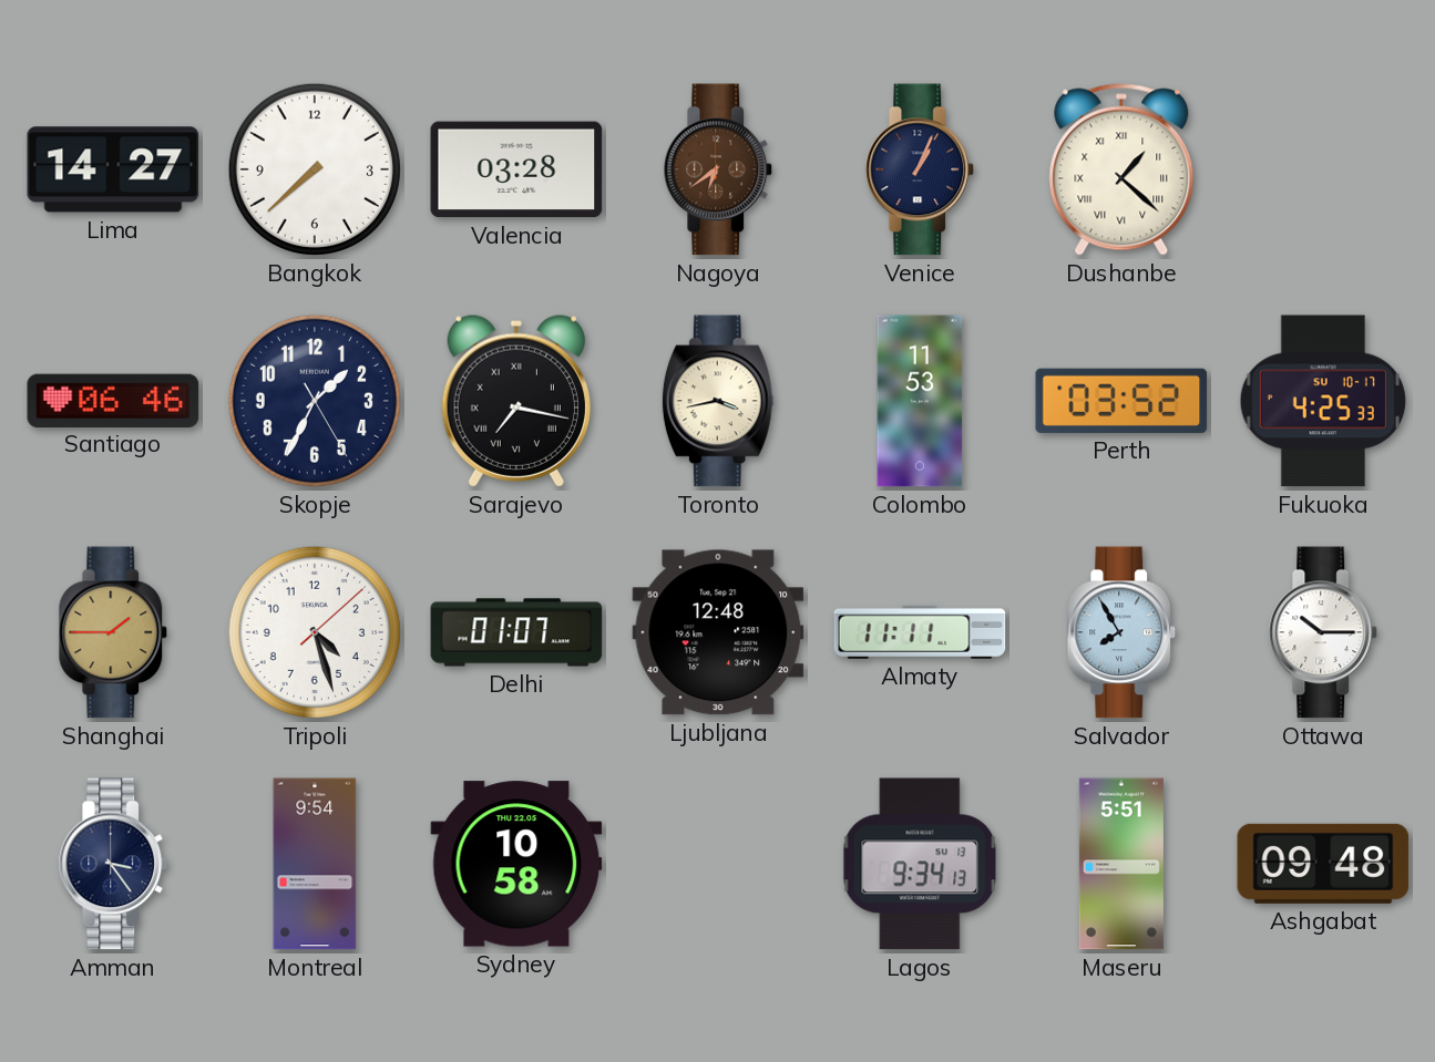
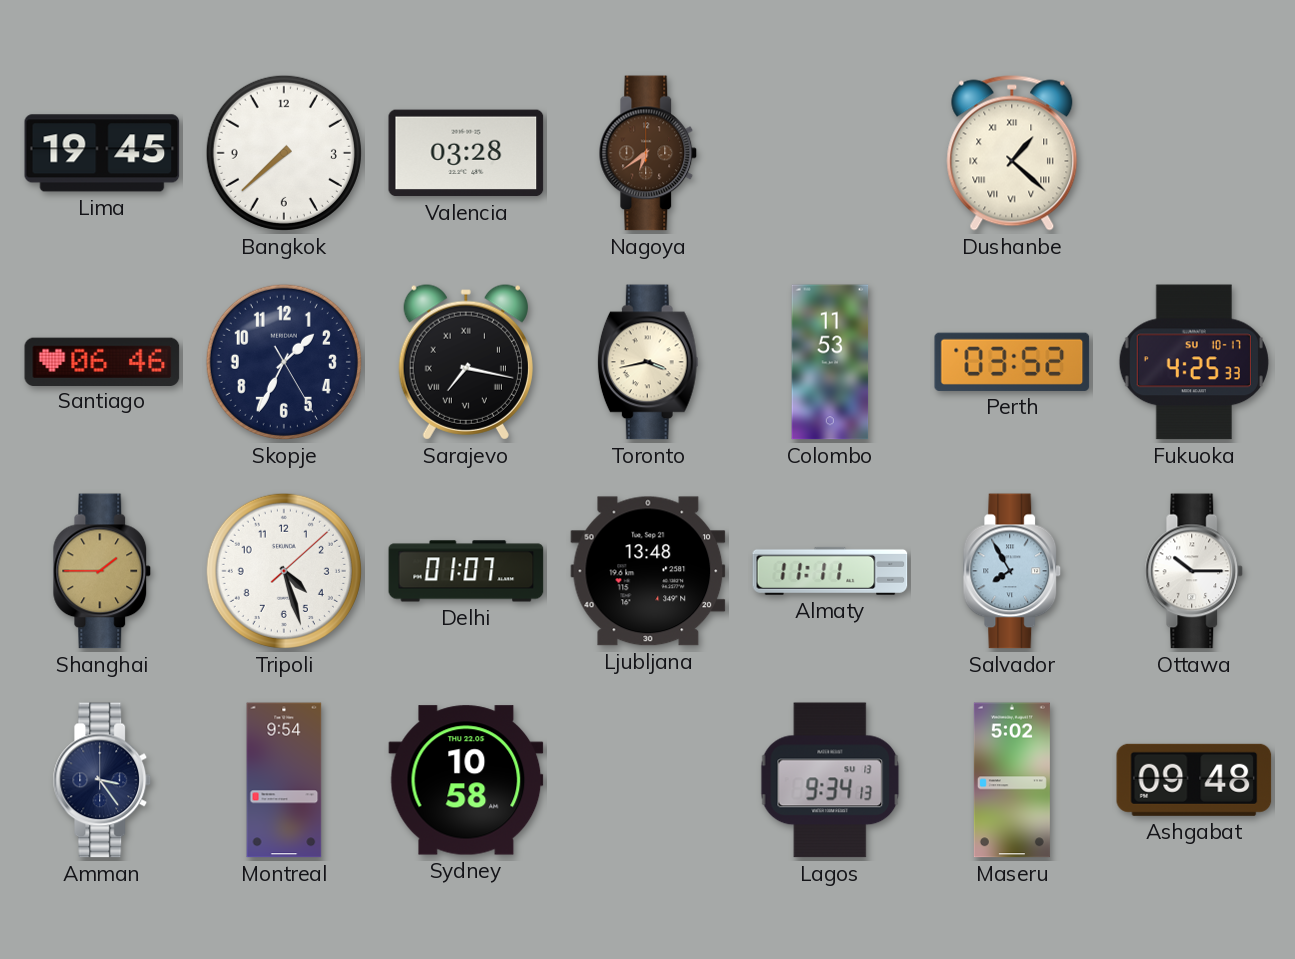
Lima: 14:27 -> 19:45
Venice: 1:04 -> none
Ljubljana: 12:48 -> 13:48
Maseru: 5:51 -> 5:02
